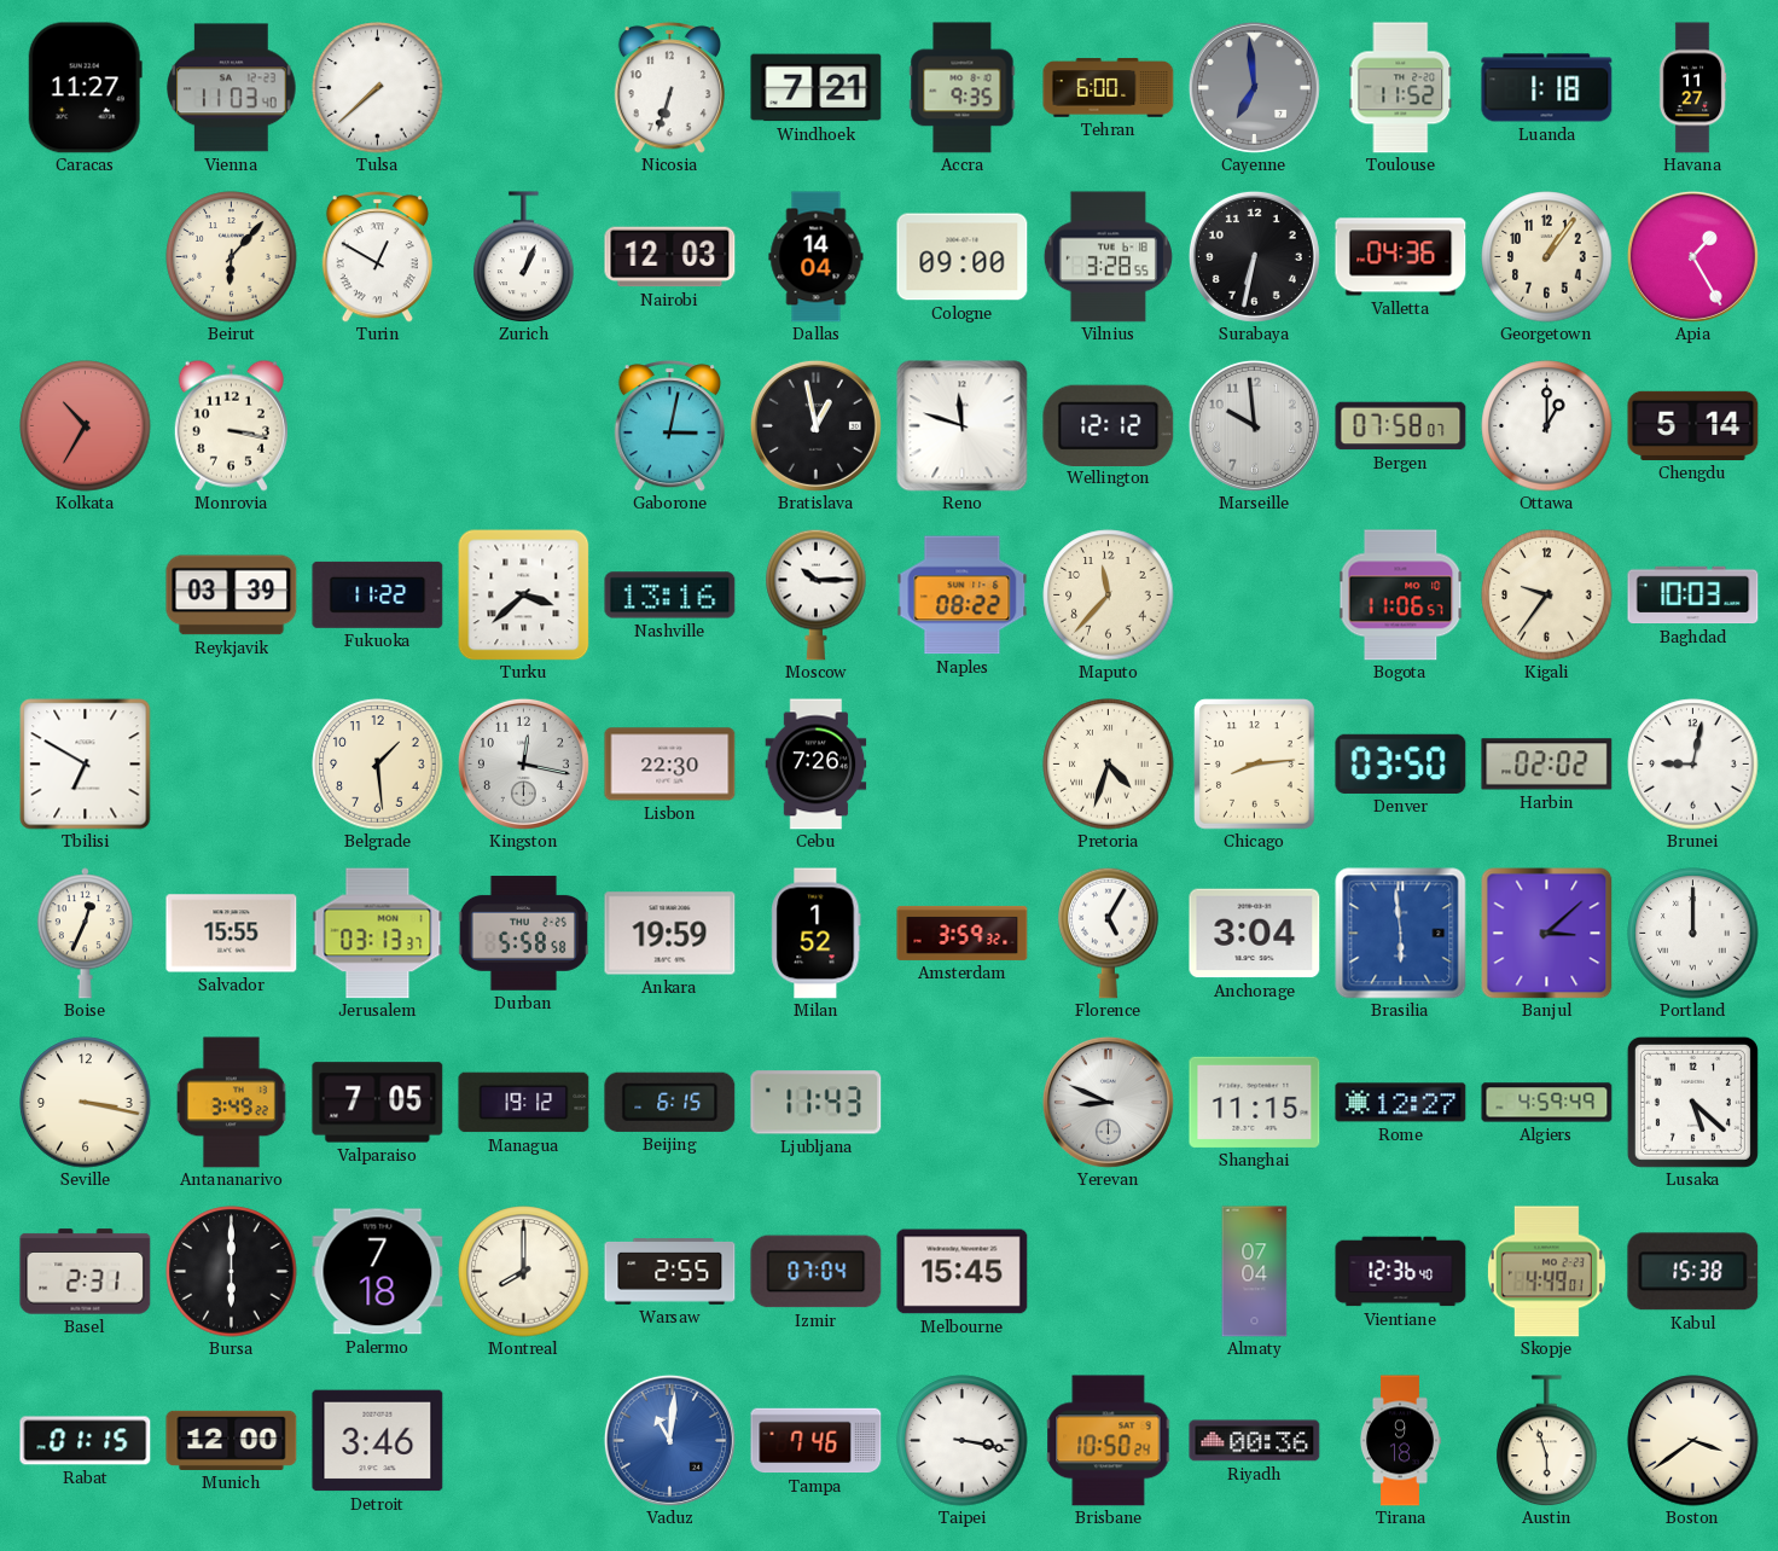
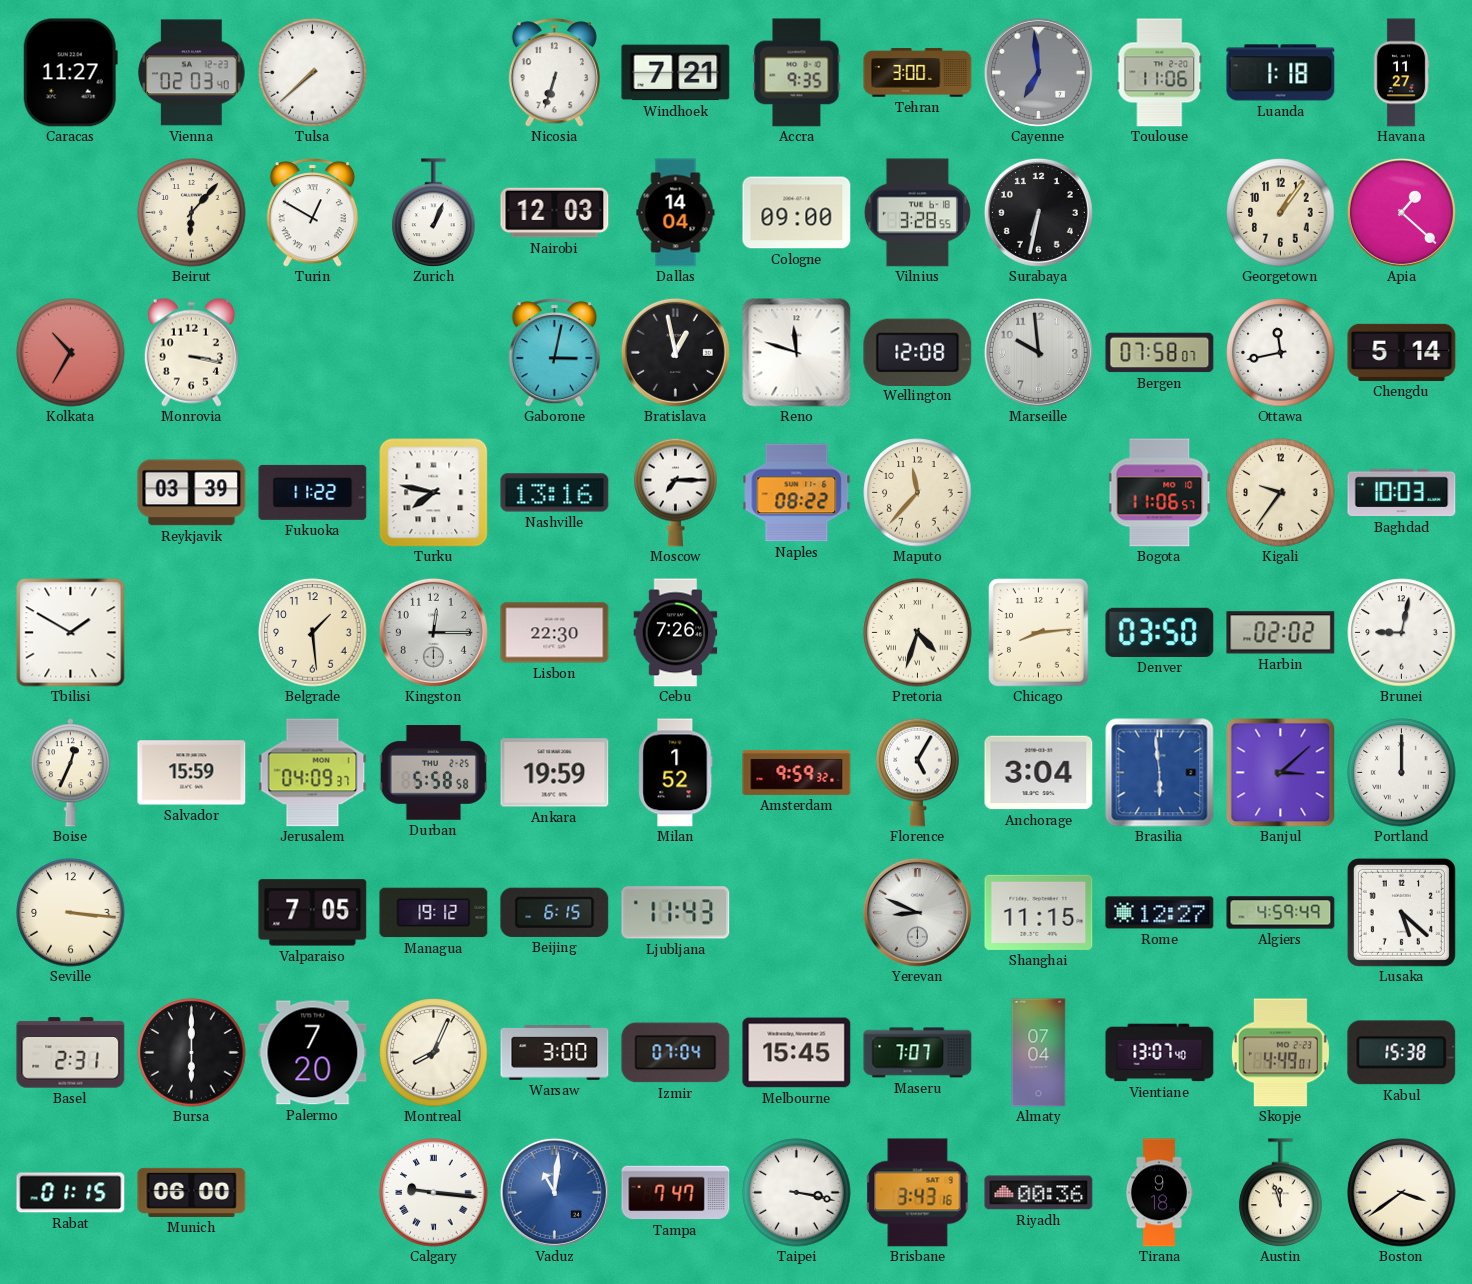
Vienna: 11:03 -> 02:03
Tehran: 6:00 -> 3:00
Toulouse: 11:52 -> 11:06
Valletta: 04:36 -> none
Apia: 1:25 -> 1:22
Wellington: 12:12 -> 12:08
Ottawa: 1:00 -> 11:43
Turku: 3:38 -> 7:47
Moscow: 10:15 -> 7:15
Tbilisi: 6:50 -> 1:50
Kingston: 12:17 -> 12:15
Salvador: 15:55 -> 15:59
Jerusalem: 03:13 -> 04:09
Amsterdam: 3:59 -> 9:59
Seville: 3:17 -> 3:16
Antananarivo: 3:49 -> none
Palermo: 7:18 -> 7:20
Montreal: 8:00 -> 8:04
Warsaw: 2:55 -> 3:00
Maseru: none -> 7:07
Vientiane: 12:36 -> 13:07
Munich: 12:00 -> 06:00
Detroit: 3:46 -> none
Calgary: none -> 9:16
Tampa: 7:46 -> 7:47
Brisbane: 10:50 -> 3:43
Austin: 5:57 -> 11:57
